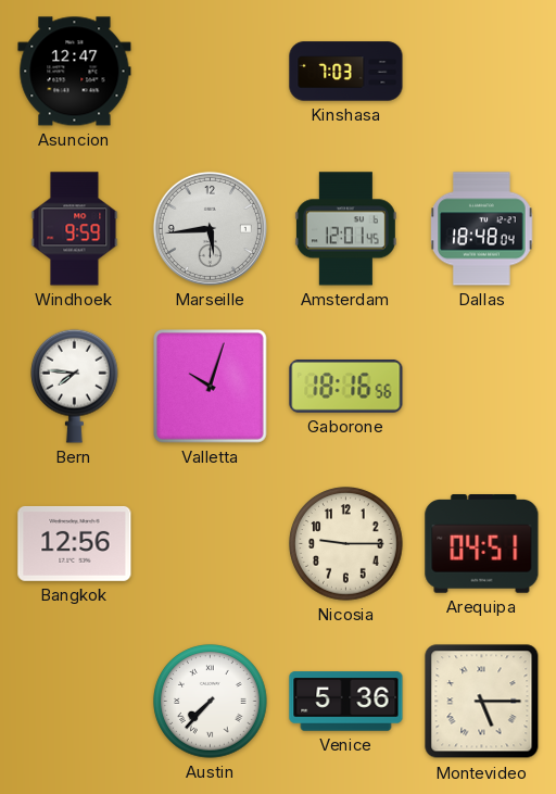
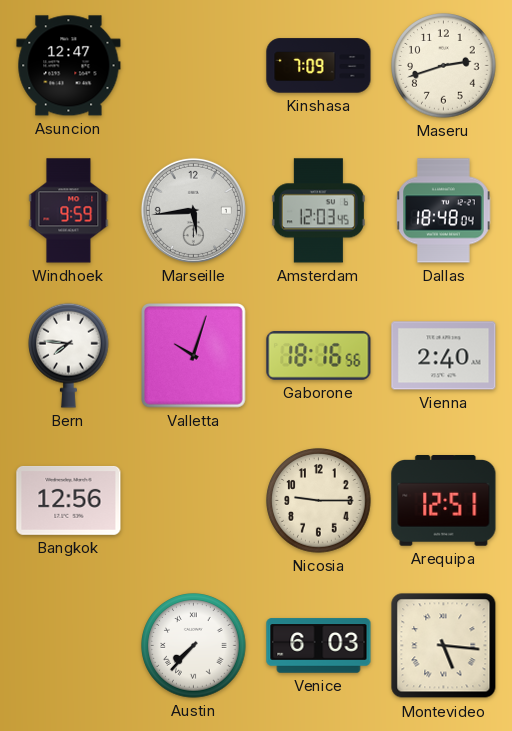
Kinshasa: 7:03 -> 7:09
Maseru: none -> 2:42
Amsterdam: 12:01 -> 12:03
Vienna: none -> 2:40
Arequipa: 04:51 -> 12:51
Venice: 5:36 -> 6:03
Montevideo: 5:15 -> 5:16
